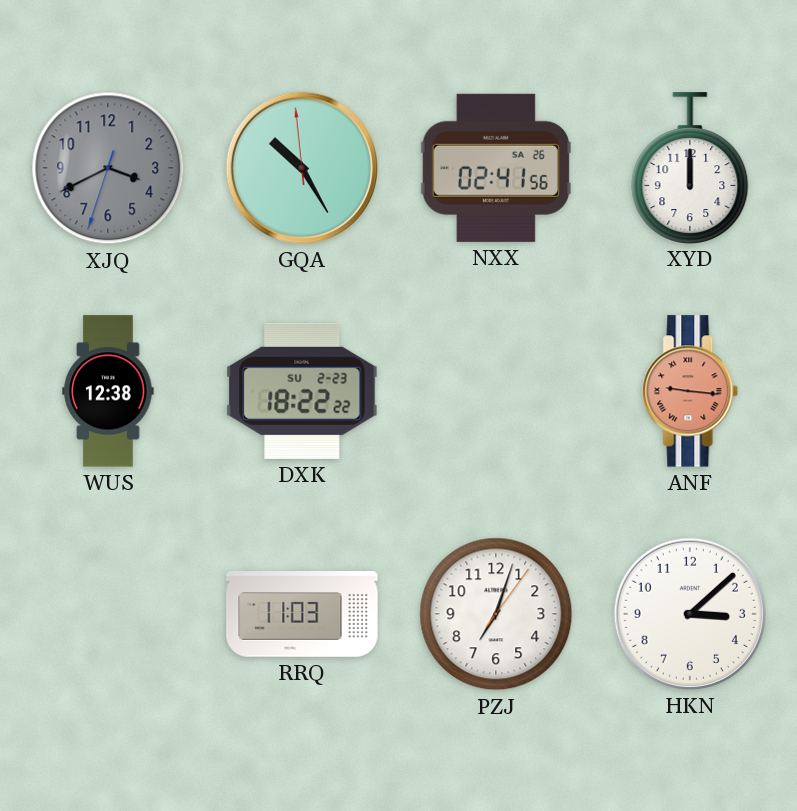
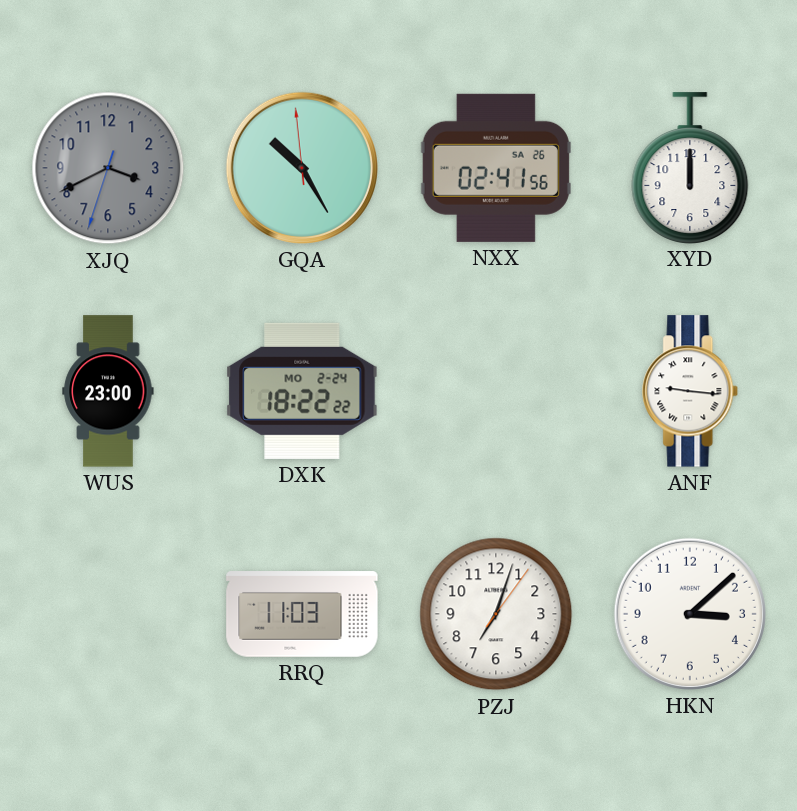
WUS: 12:38 -> 23:00
DXK date: SU 2-23 -> MO 2-24
ANF dial: salmon -> white
